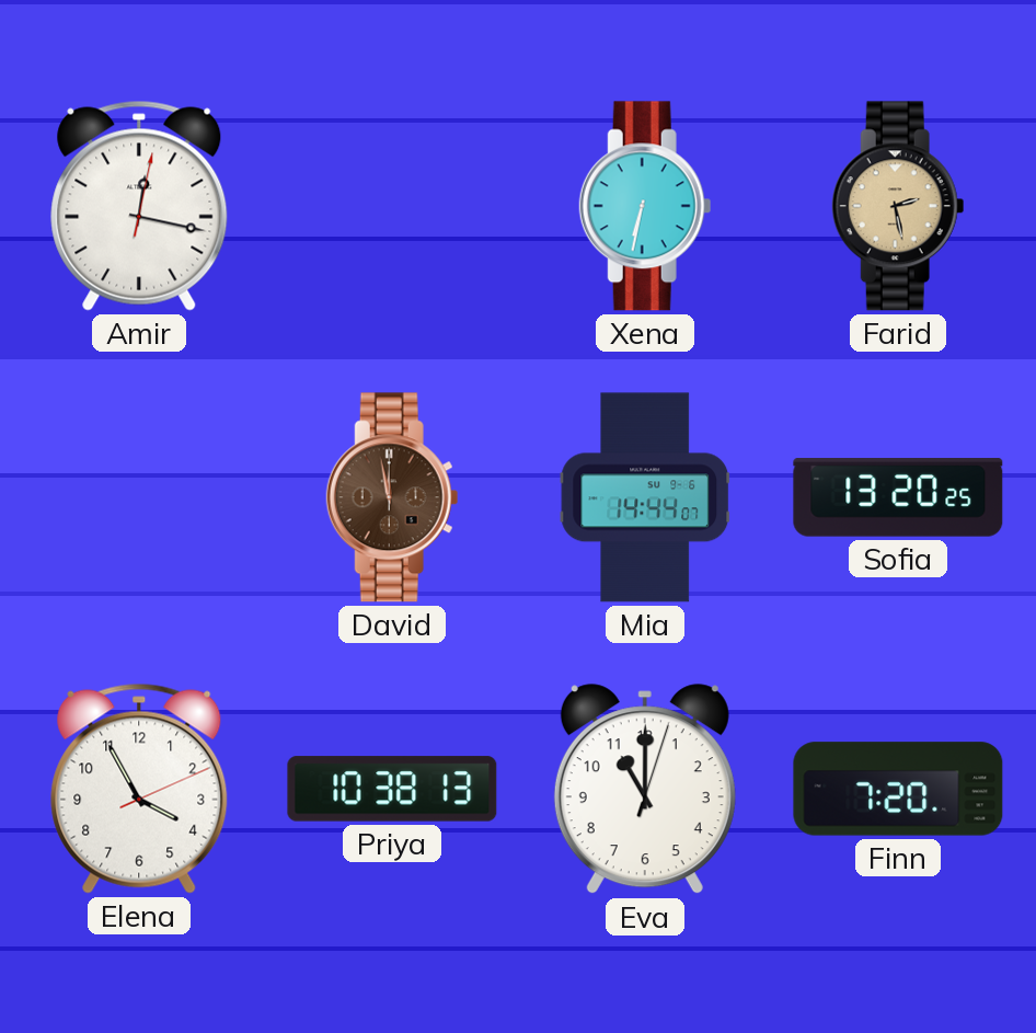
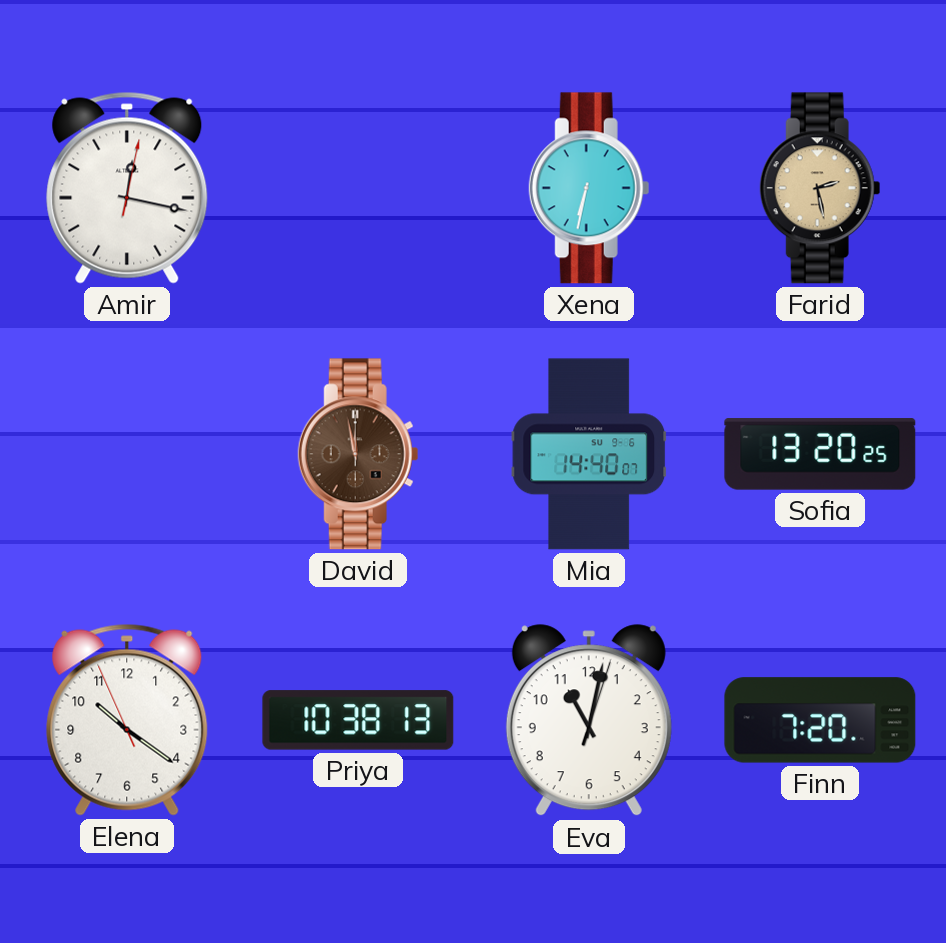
Mia: 14:44 -> 14:40
Elena: 3:55 -> 10:20
Eva: 11:00 -> 11:02
